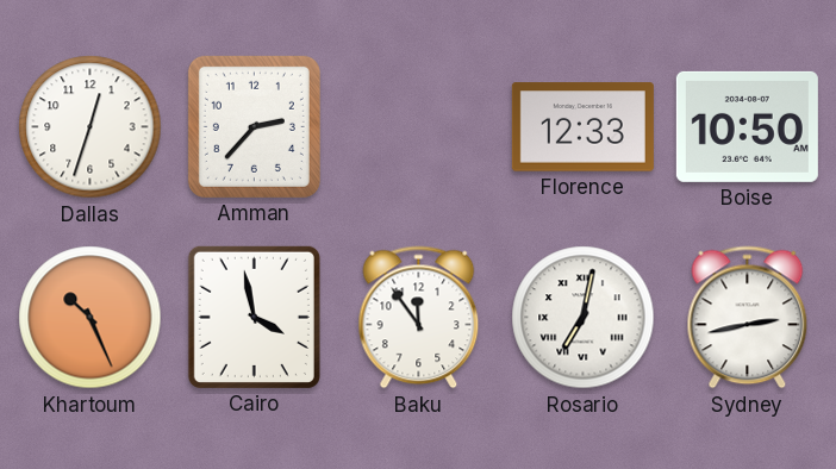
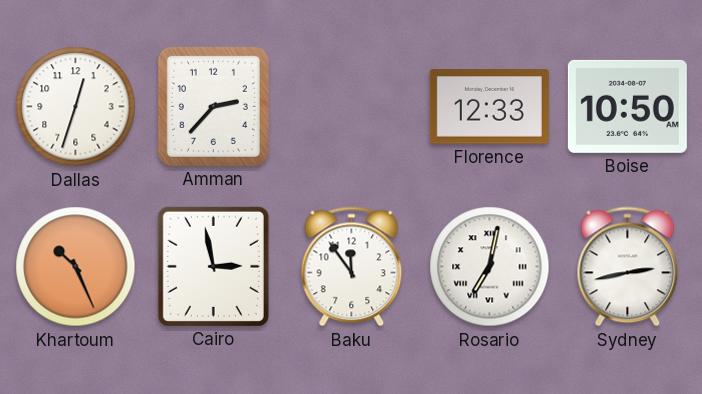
Cairo: 3:58 -> 2:58
